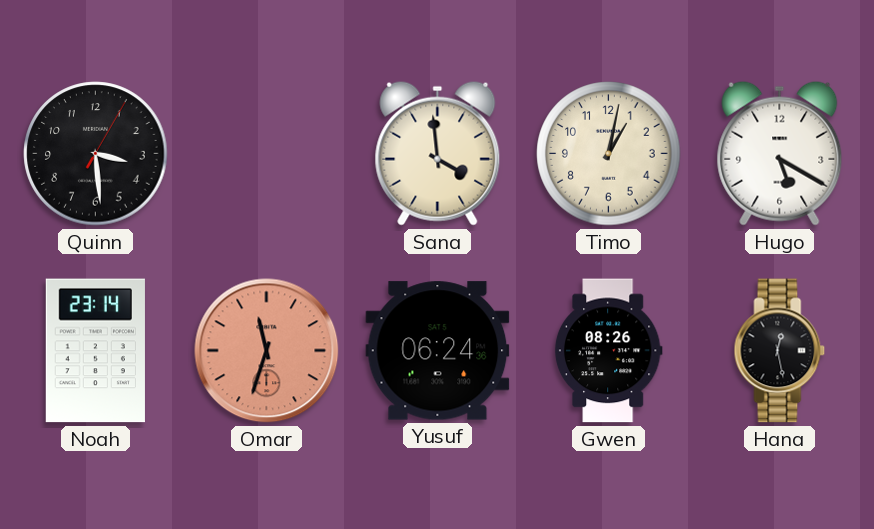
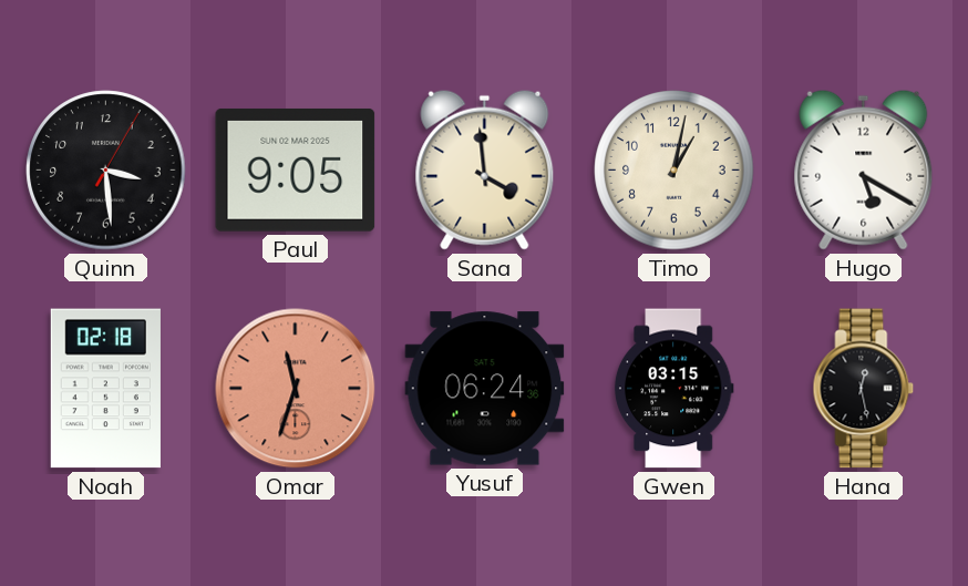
Paul: none -> 9:05
Noah: 23:14 -> 02:18
Gwen: 08:26 -> 03:15
